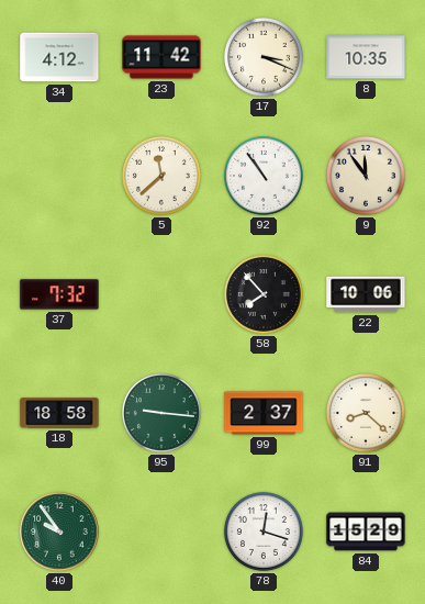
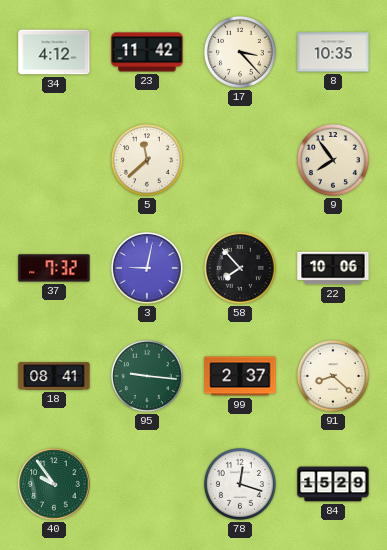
17: 3:19 -> 3:23
92: 10:54 -> none
9: 11:54 -> 7:54
3: none -> 9:02
18: 18:58 -> 08:41
